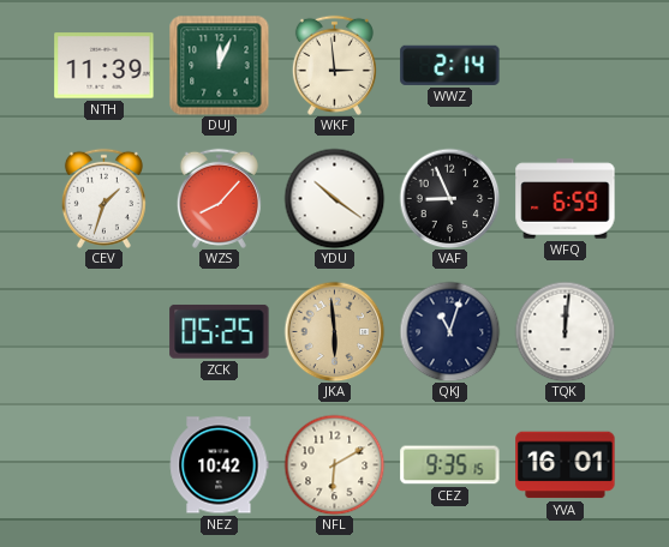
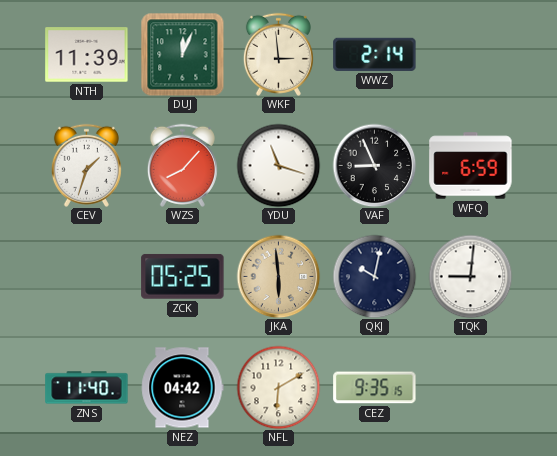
YDU: 10:21 -> 11:18
QKJ: 11:03 -> 10:02
TQK: 12:01 -> 9:01
ZNS: none -> 11:40
NEZ: 10:42 -> 04:42
YVA: 16:01 -> none
